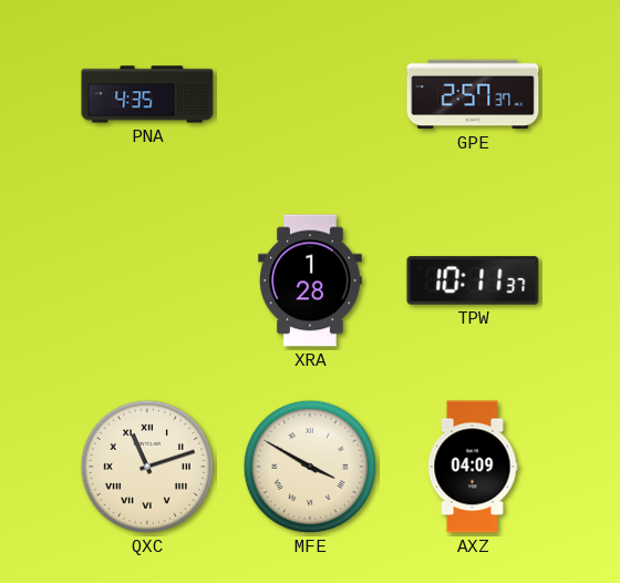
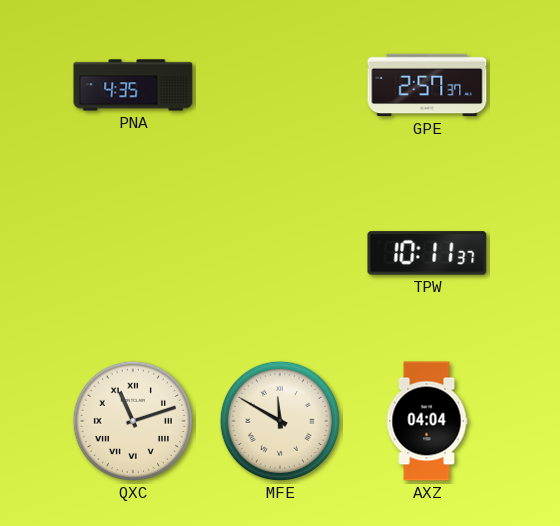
XRA: 1:28 -> none
MFE: 3:50 -> 11:50
AXZ: 04:09 -> 04:04
